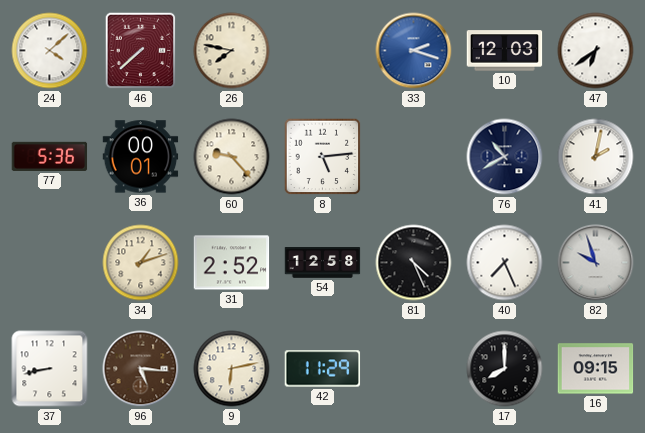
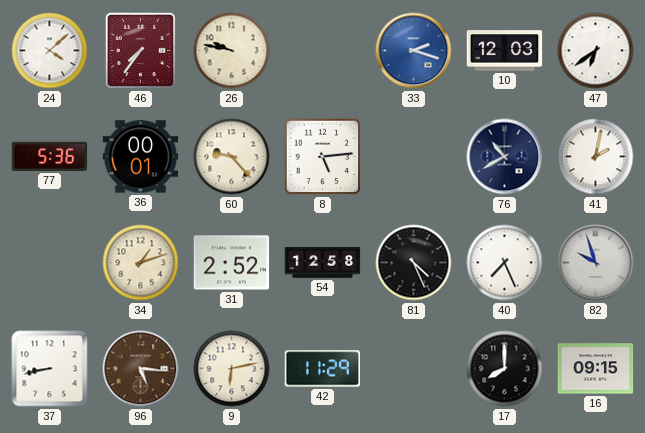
46: 7:38 -> 7:36
26: 7:47 -> 9:47
